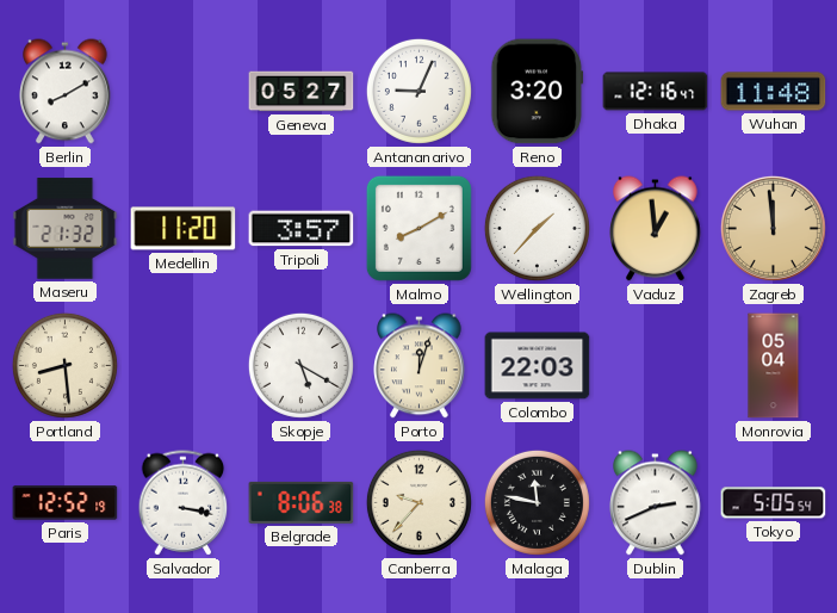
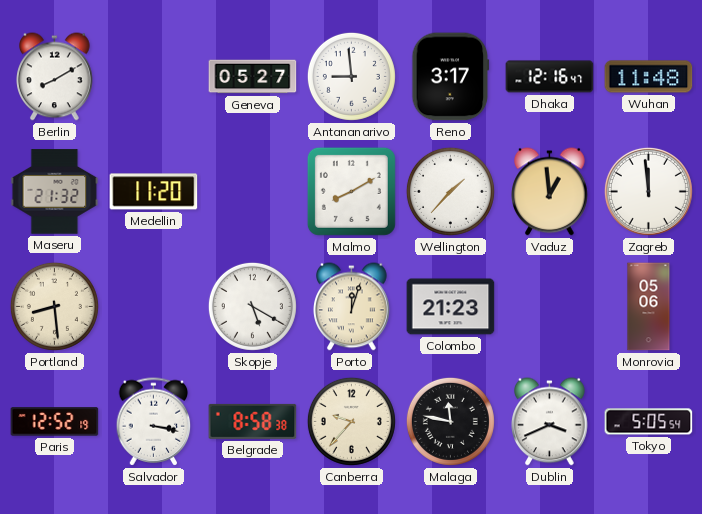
Antananarivo: 9:04 -> 8:59
Reno: 3:20 -> 3:17
Tripoli: 3:57 -> none
Zagreb dial: champagne -> white
Colombo: 22:03 -> 21:23
Monrovia: 05:04 -> 05:06
Belgrade: 8:06 -> 8:58
Dublin: 2:41 -> 3:41
